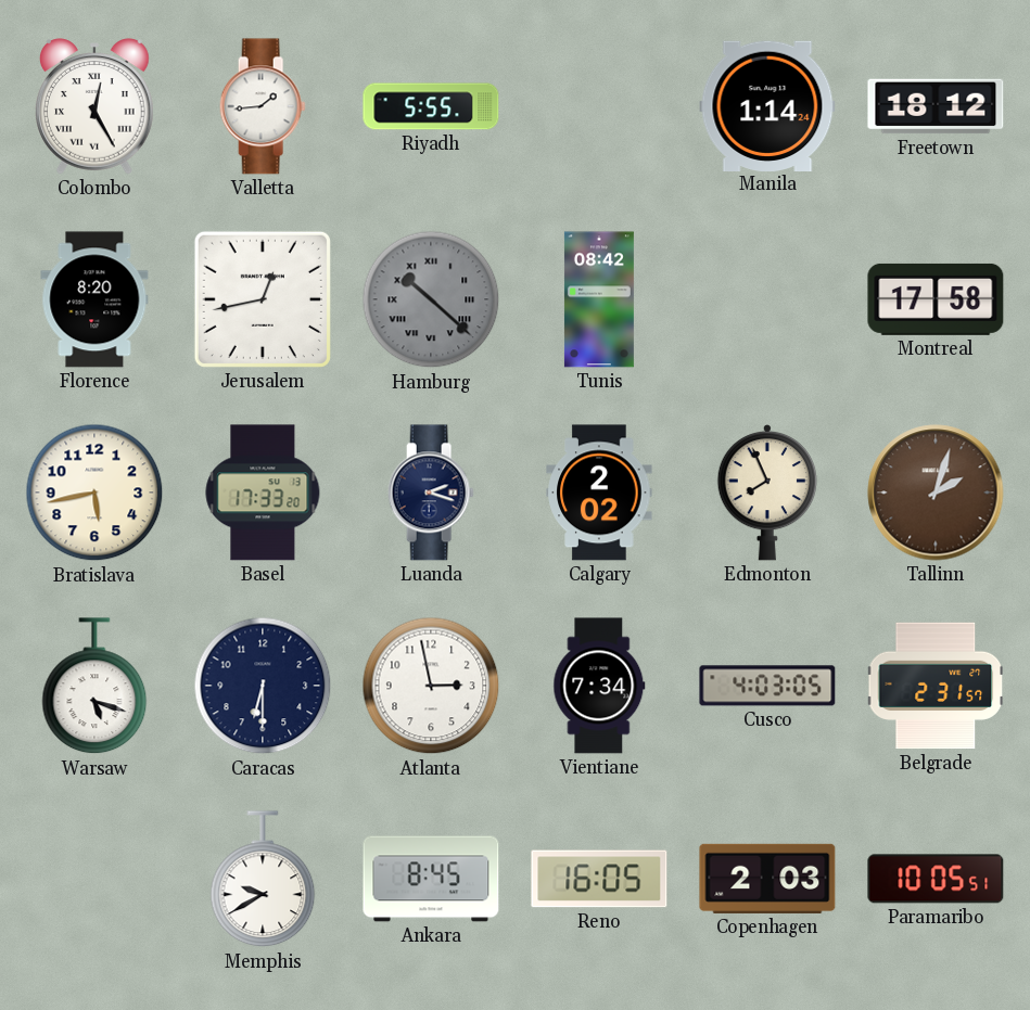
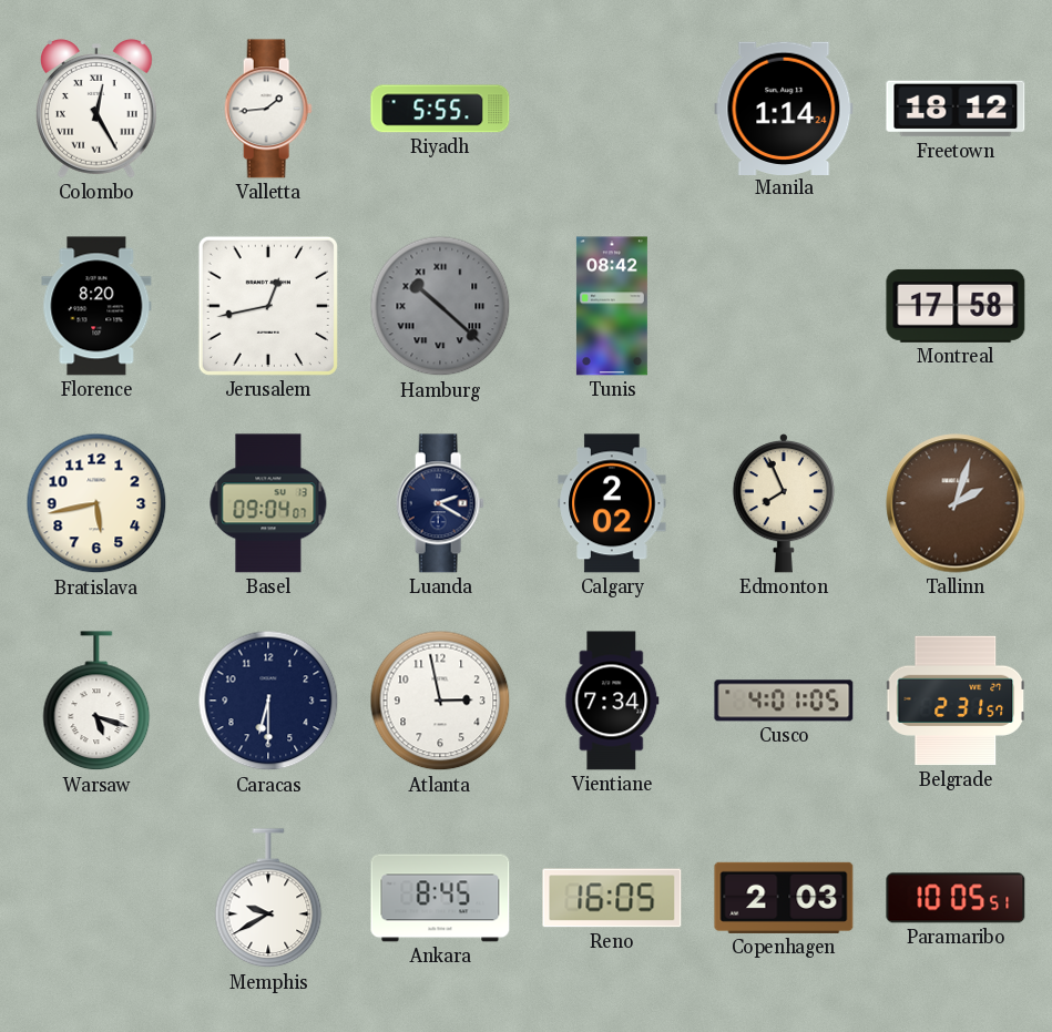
Basel: 17:33 -> 09:04
Luanda: 2:18 -> 2:20
Cusco: 4:03 -> 4:01
